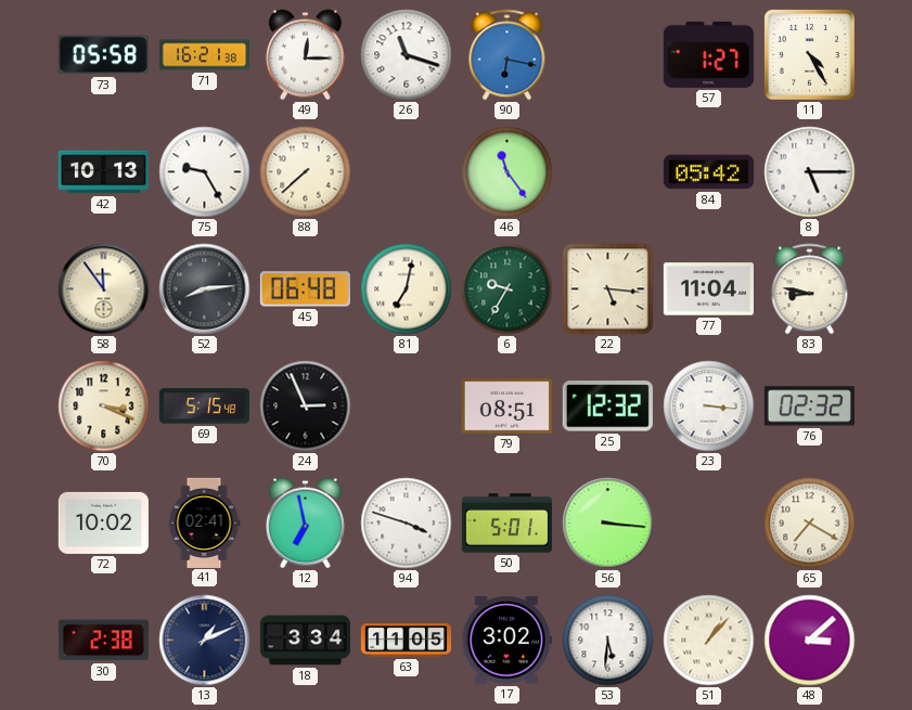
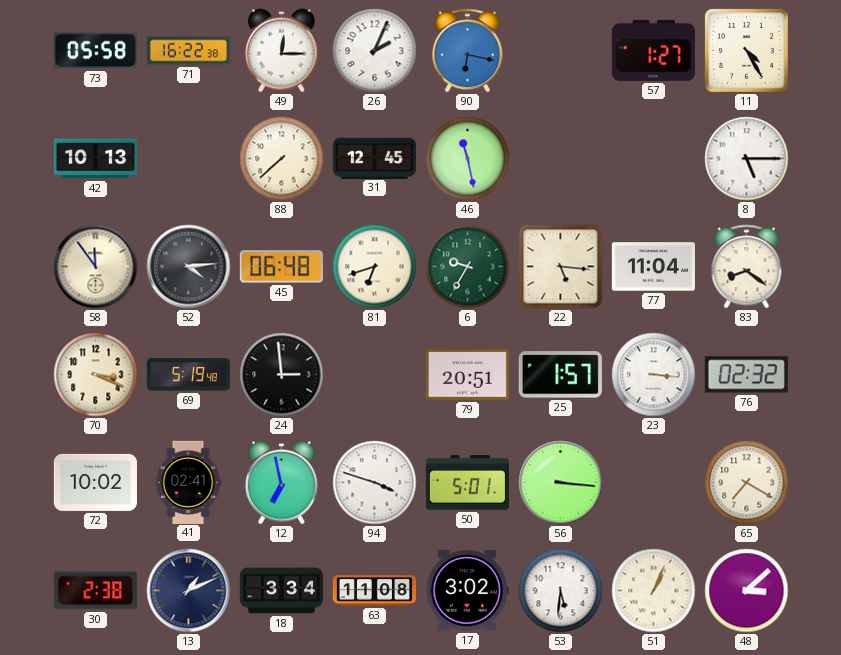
71: 16:21 -> 16:22
26: 11:18 -> 2:04
75: 9:25 -> none
31: none -> 12:45
46: 11:24 -> 11:28
84: 05:42 -> none
52: 8:14 -> 4:14
81: 7:02 -> 6:42
83: 8:47 -> 8:21
69: 5:15 -> 5:19
24: 2:56 -> 2:59
79: 08:51 -> 20:51
25: 12:32 -> 1:57
63: 11:05 -> 11:08
51: 1:07 -> 1:04
